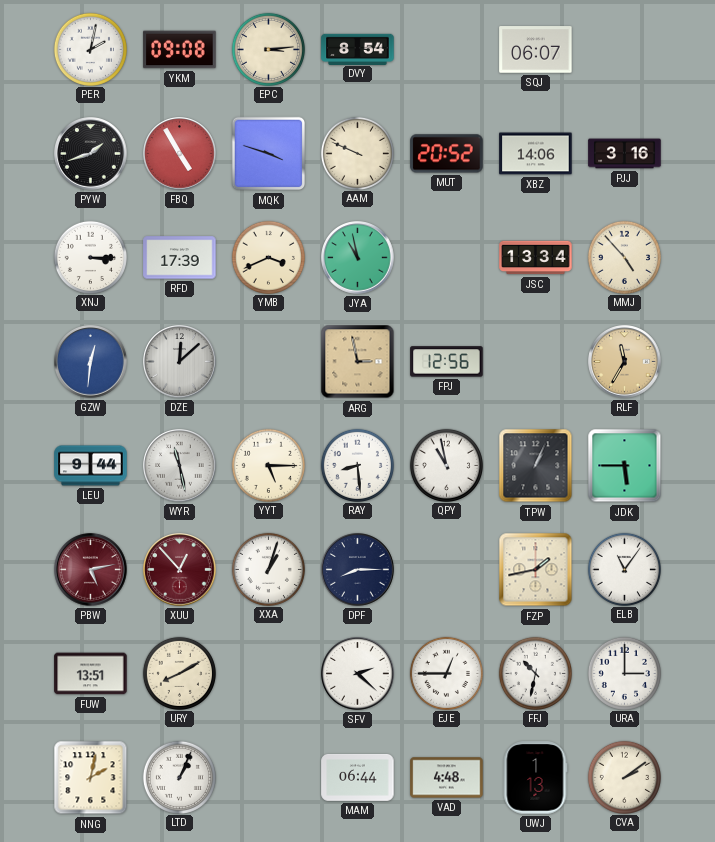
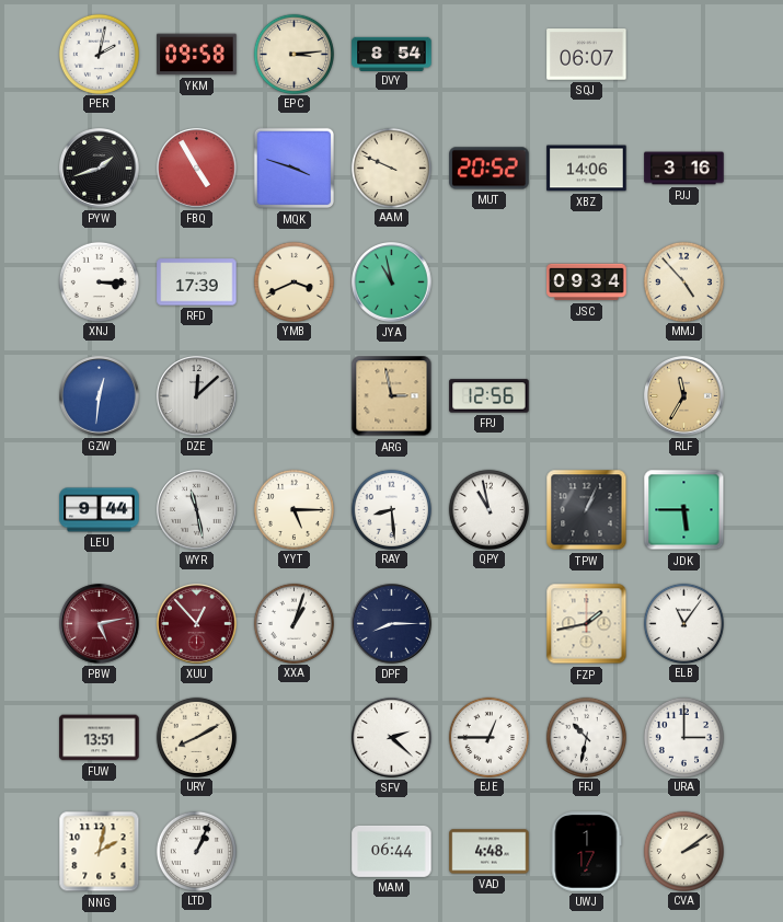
YKM: 09:08 -> 09:58
JSC: 13:34 -> 09:34
UWJ: 1:13 -> 1:17
